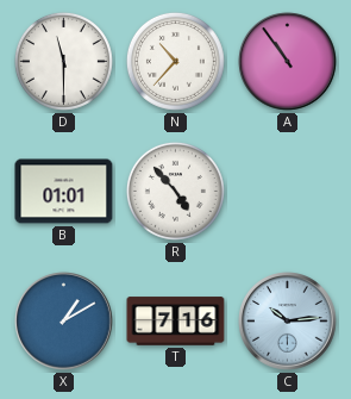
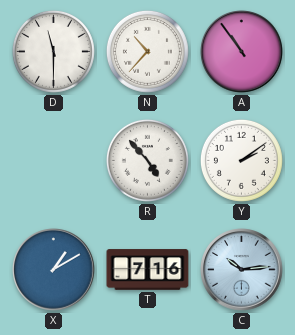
B: 01:01 -> none
Y: none -> 2:09
